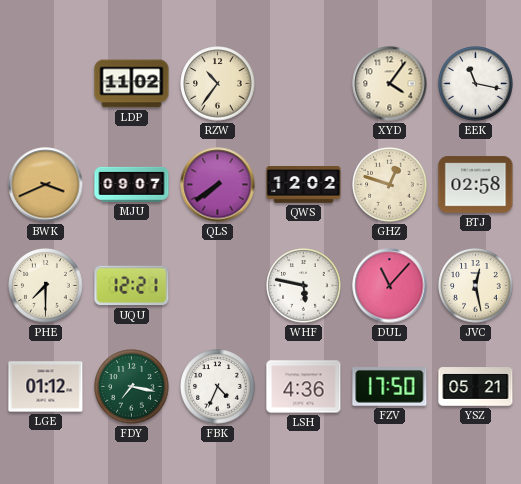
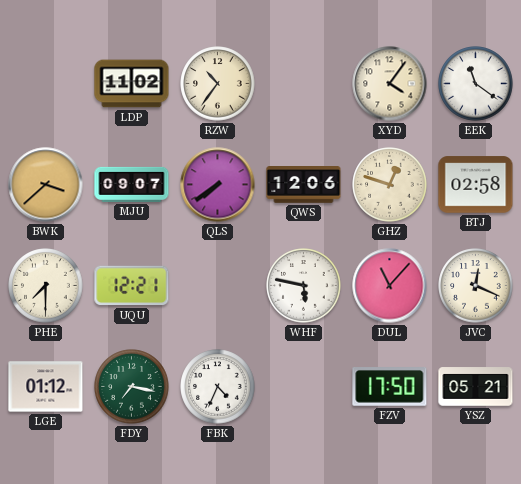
EEK: 11:17 -> 11:21
BWK: 3:41 -> 3:38
QWS: 12:02 -> 12:06
JVC: 12:28 -> 12:19
LSH: 4:36 -> none
